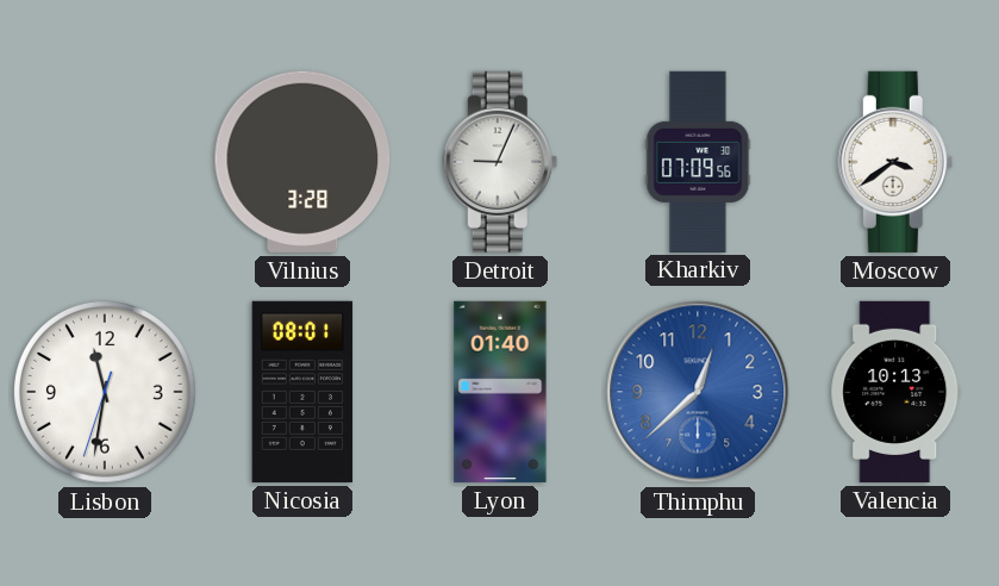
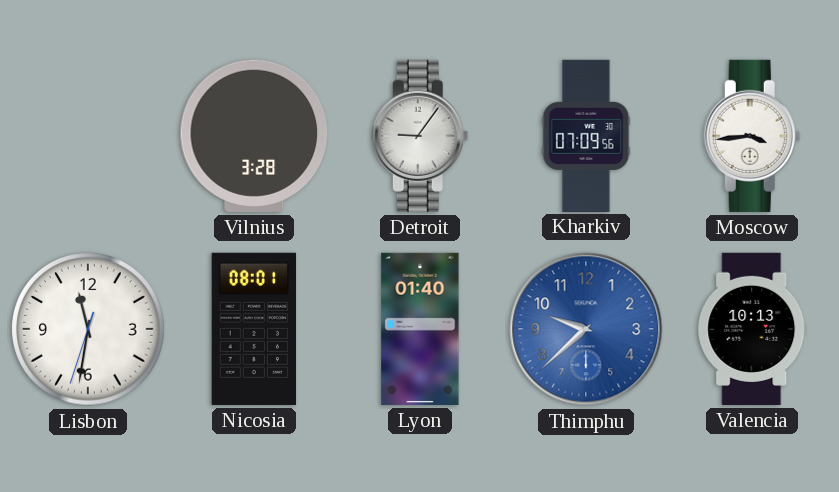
Detroit: 9:04 -> 9:06
Moscow: 3:39 -> 3:44
Thimphu: 12:38 -> 9:38
